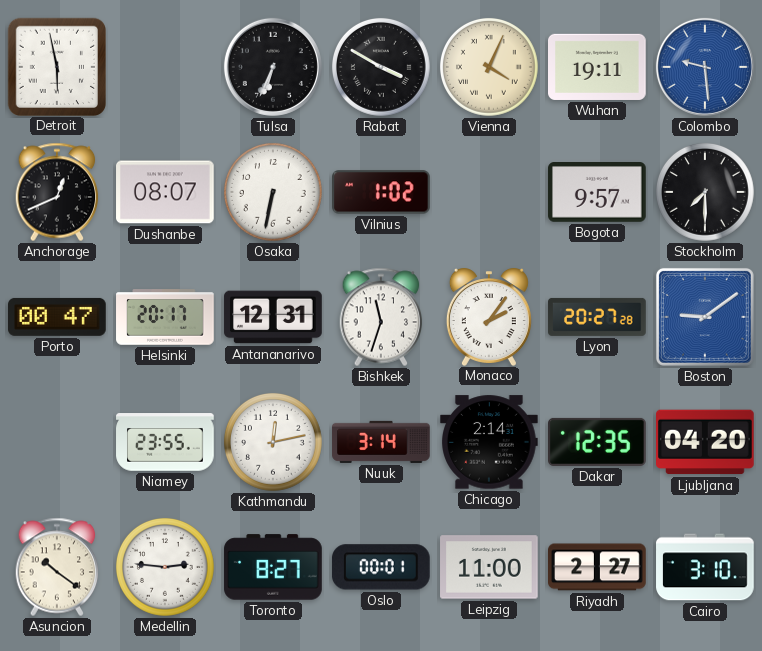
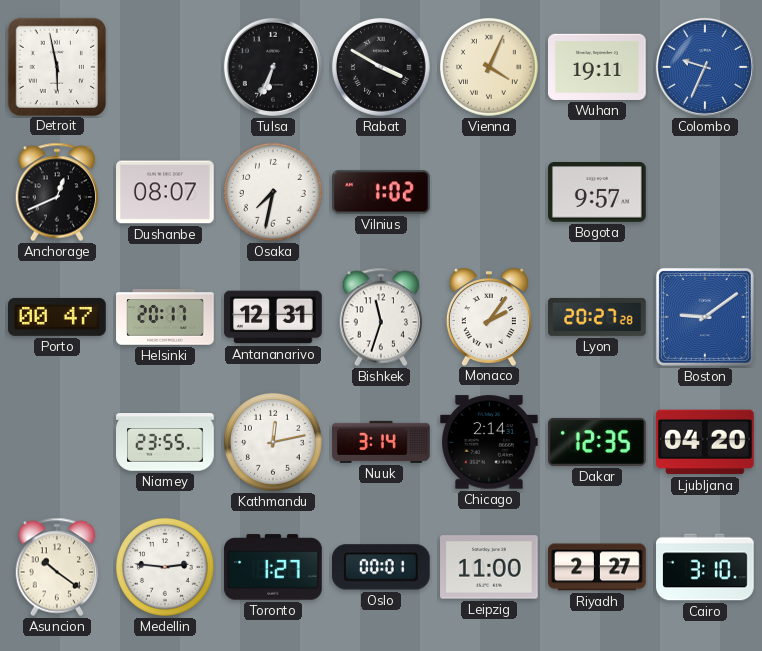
Colombo: 9:29 -> 9:34
Osaka: 6:32 -> 7:32
Stockholm: 7:30 -> none
Toronto: 8:27 -> 1:27
